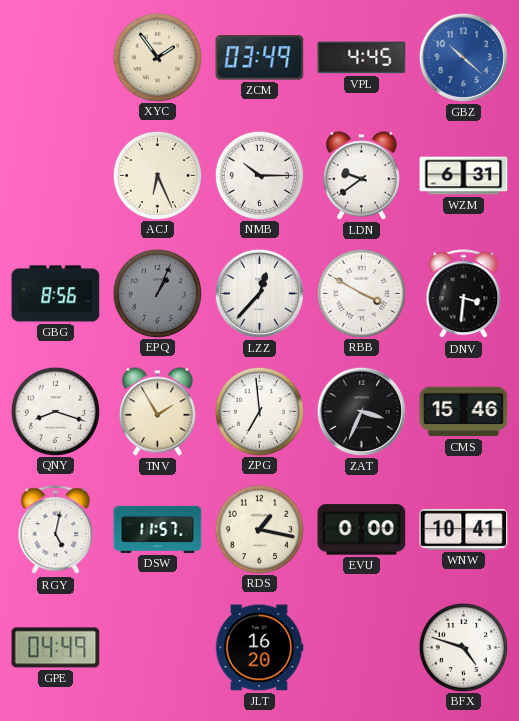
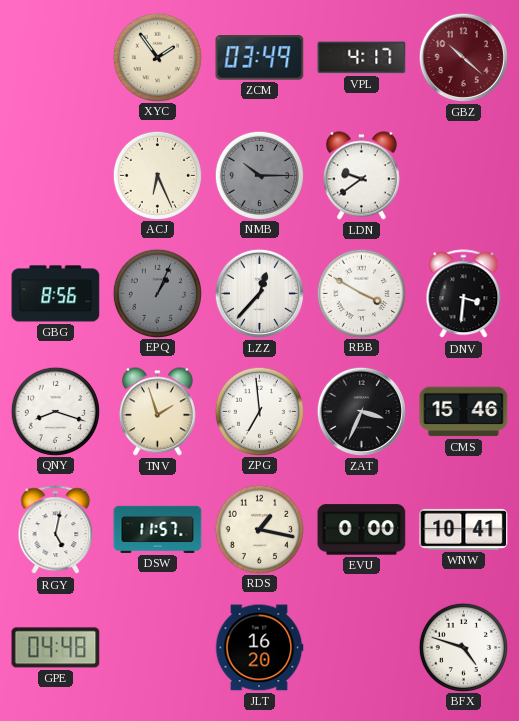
VPL: 4:45 -> 4:17
GBZ dial: blue -> burgundy
NMB dial: white -> grey
WZM: 6:31 -> none
TNV: 1:55 -> 1:57
GPE: 04:49 -> 04:48
